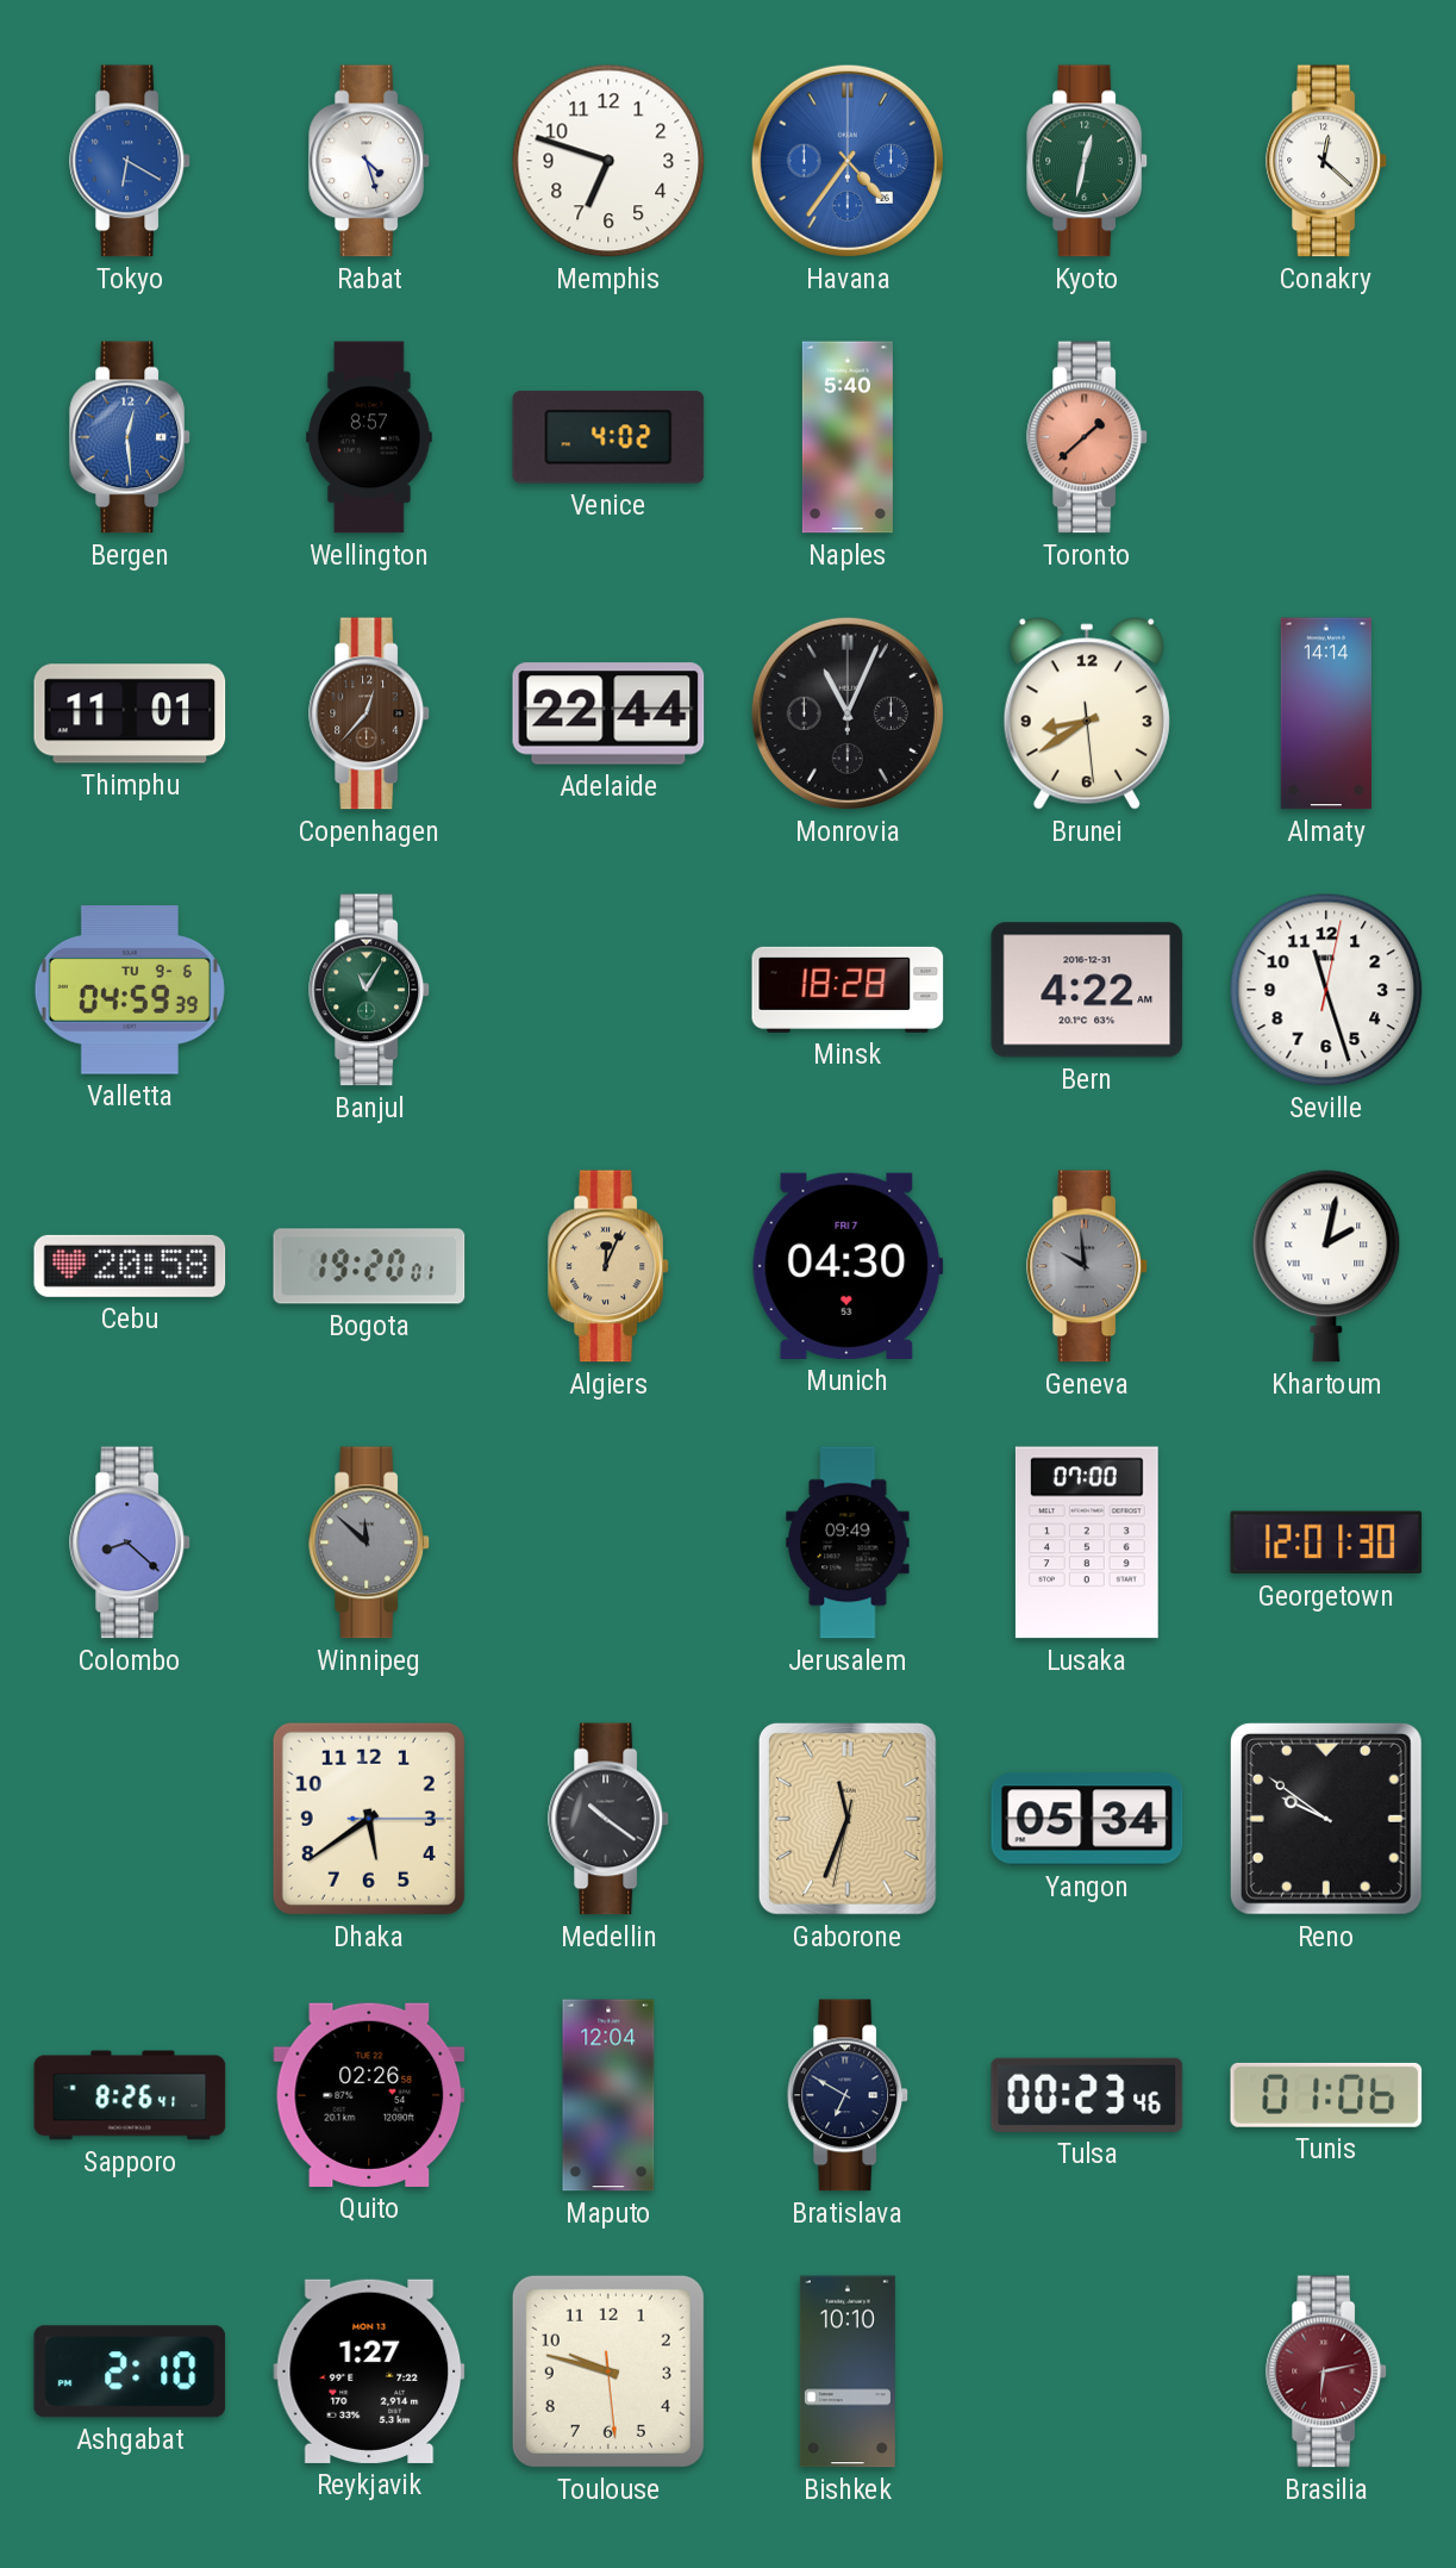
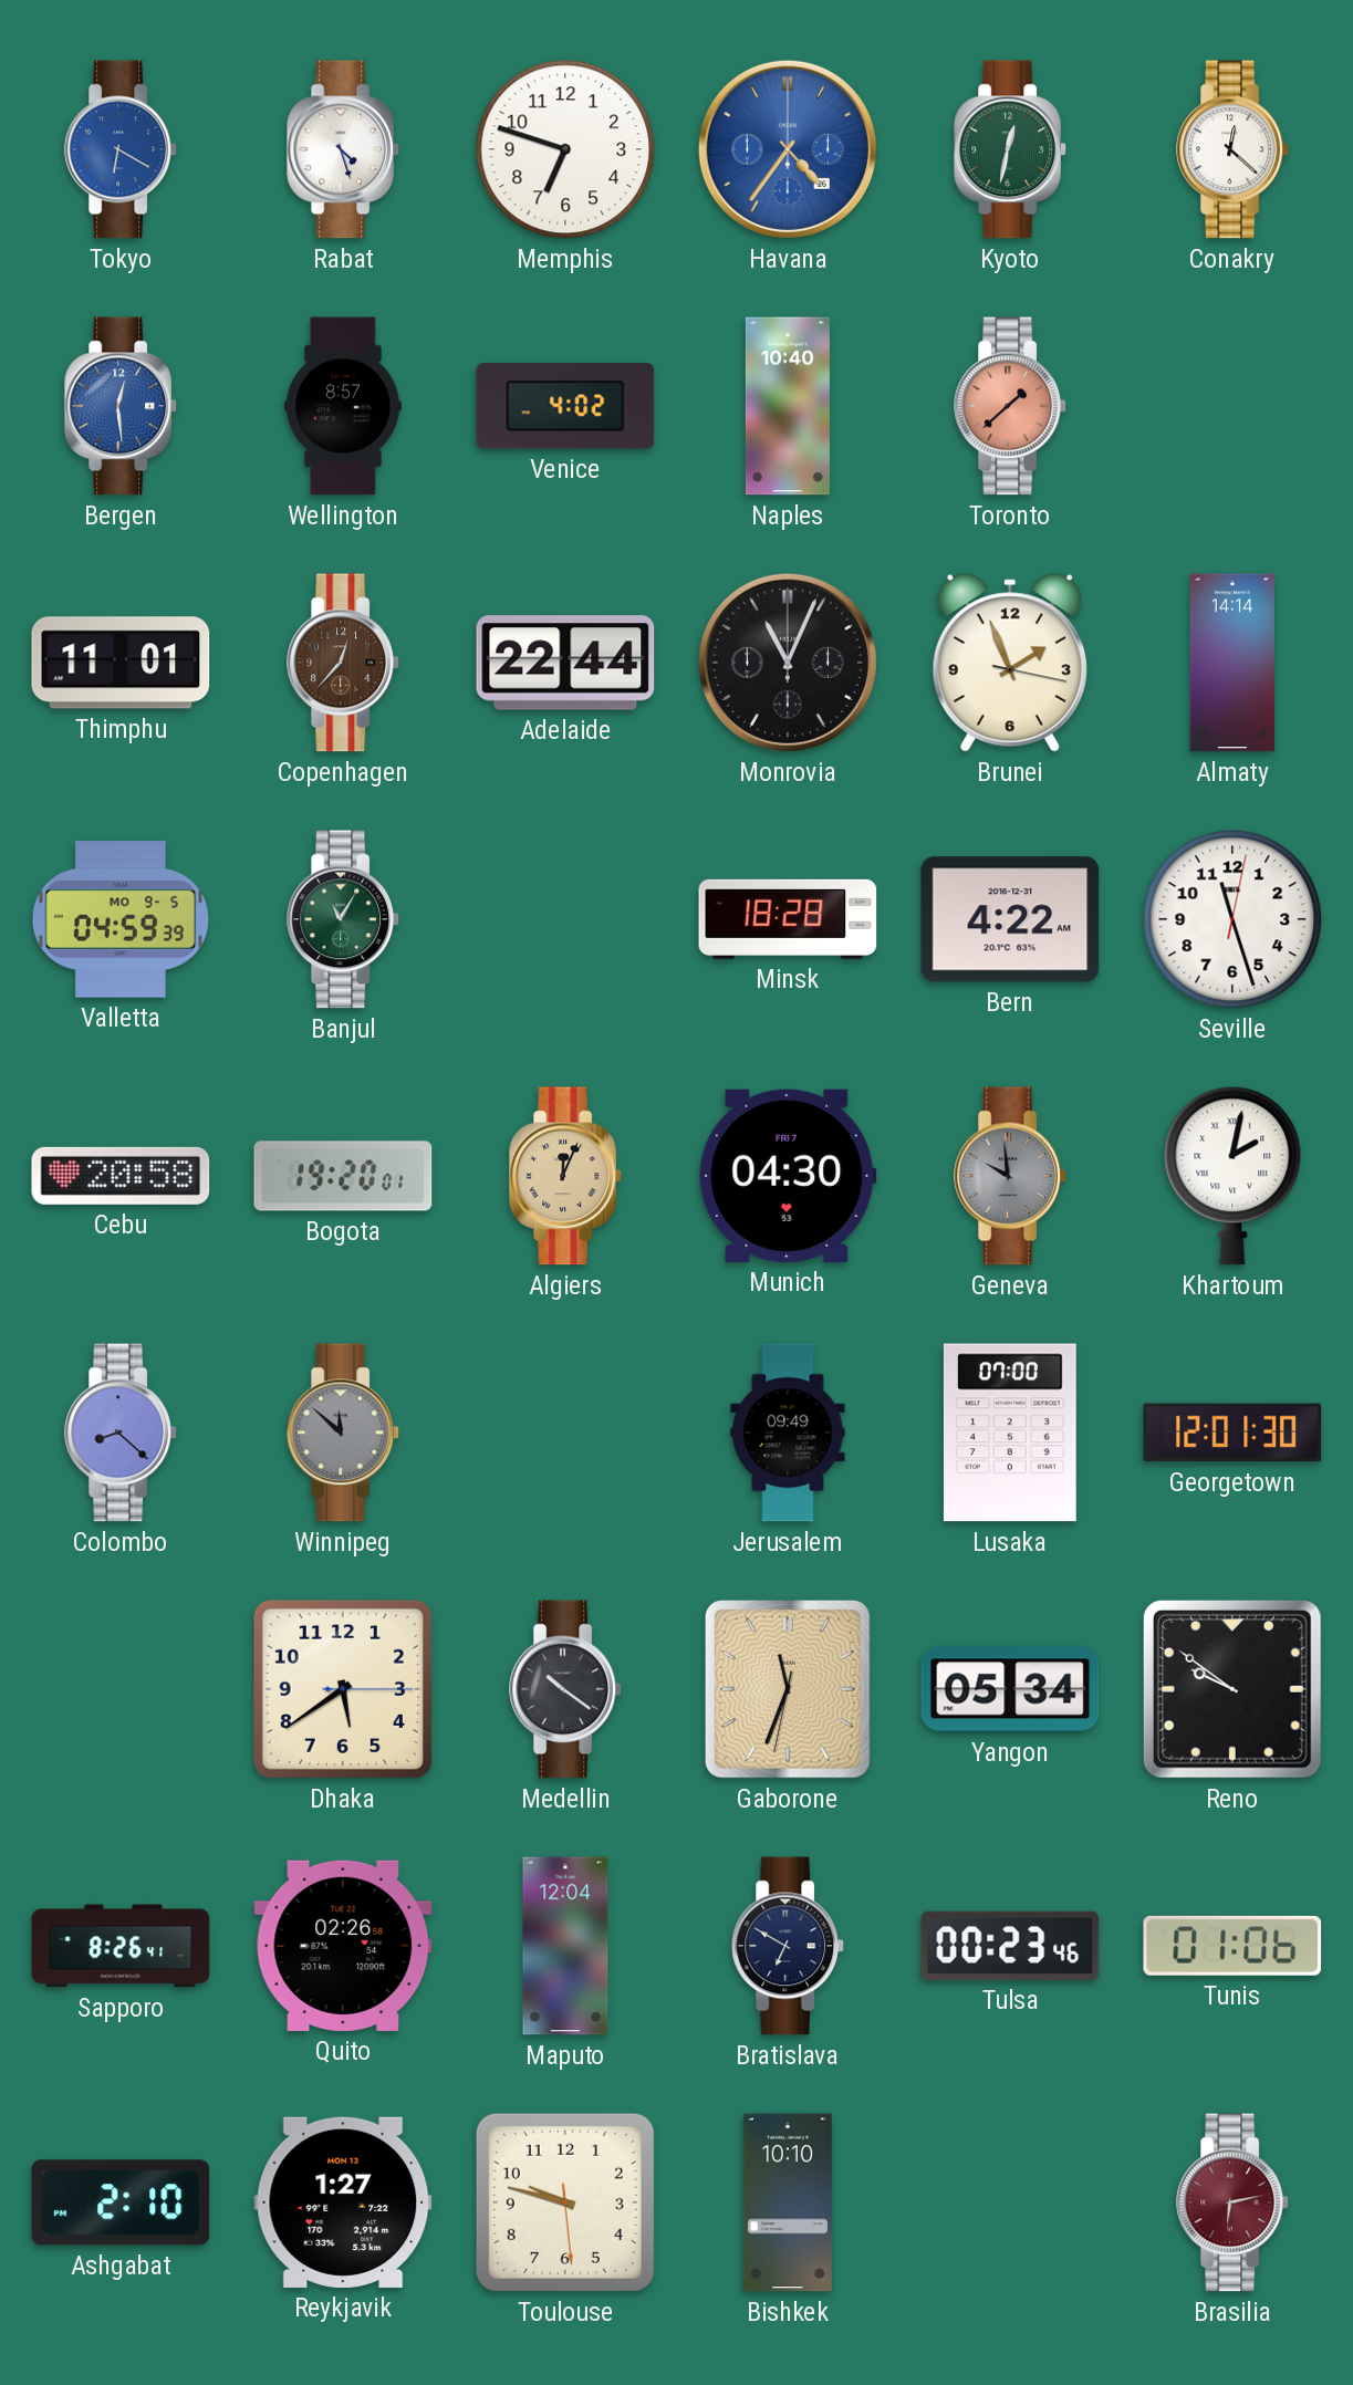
Naples: 5:40 -> 10:40
Brunei: 8:39 -> 1:56
Valletta date: TU 9-6 -> MO 9-5
